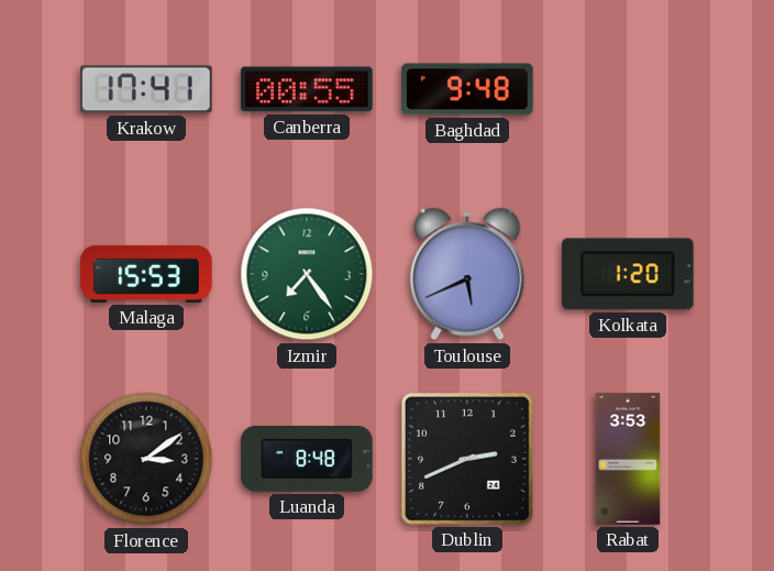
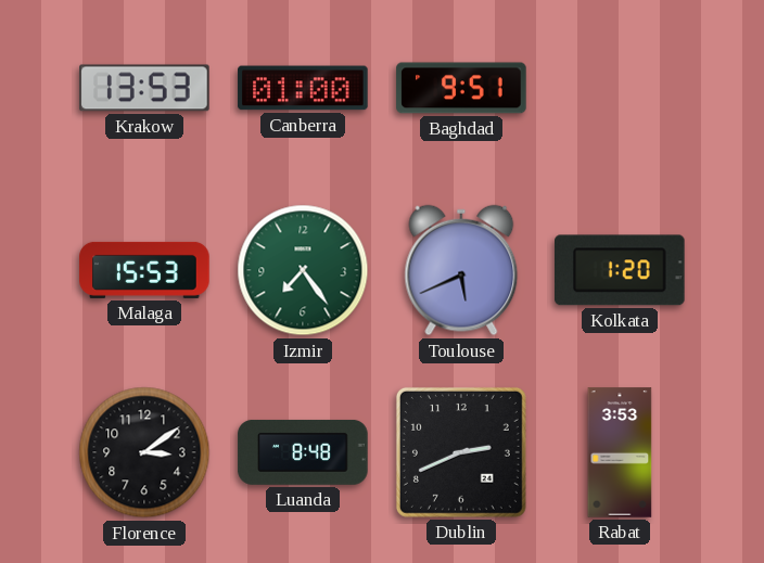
Krakow: 17:41 -> 13:53
Canberra: 00:55 -> 01:00
Baghdad: 9:48 -> 9:51
